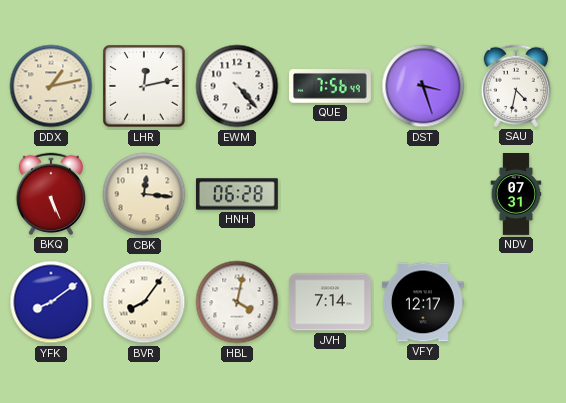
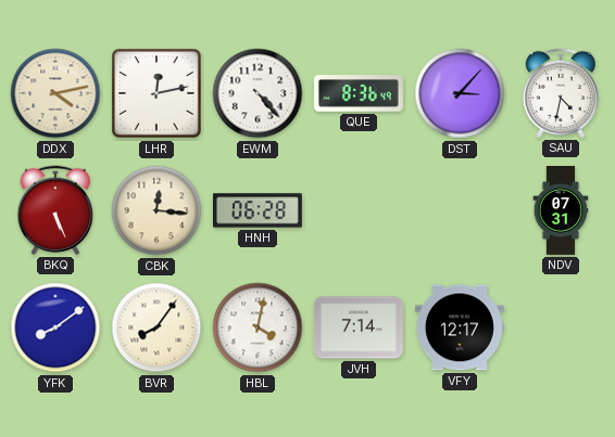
DDX: 1:13 -> 4:13
QUE: 7:56 -> 8:36
DST: 3:27 -> 3:07
